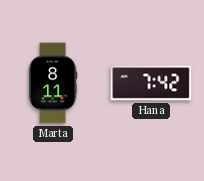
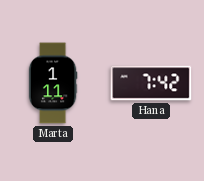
Marta: 8:11 -> 1:11
